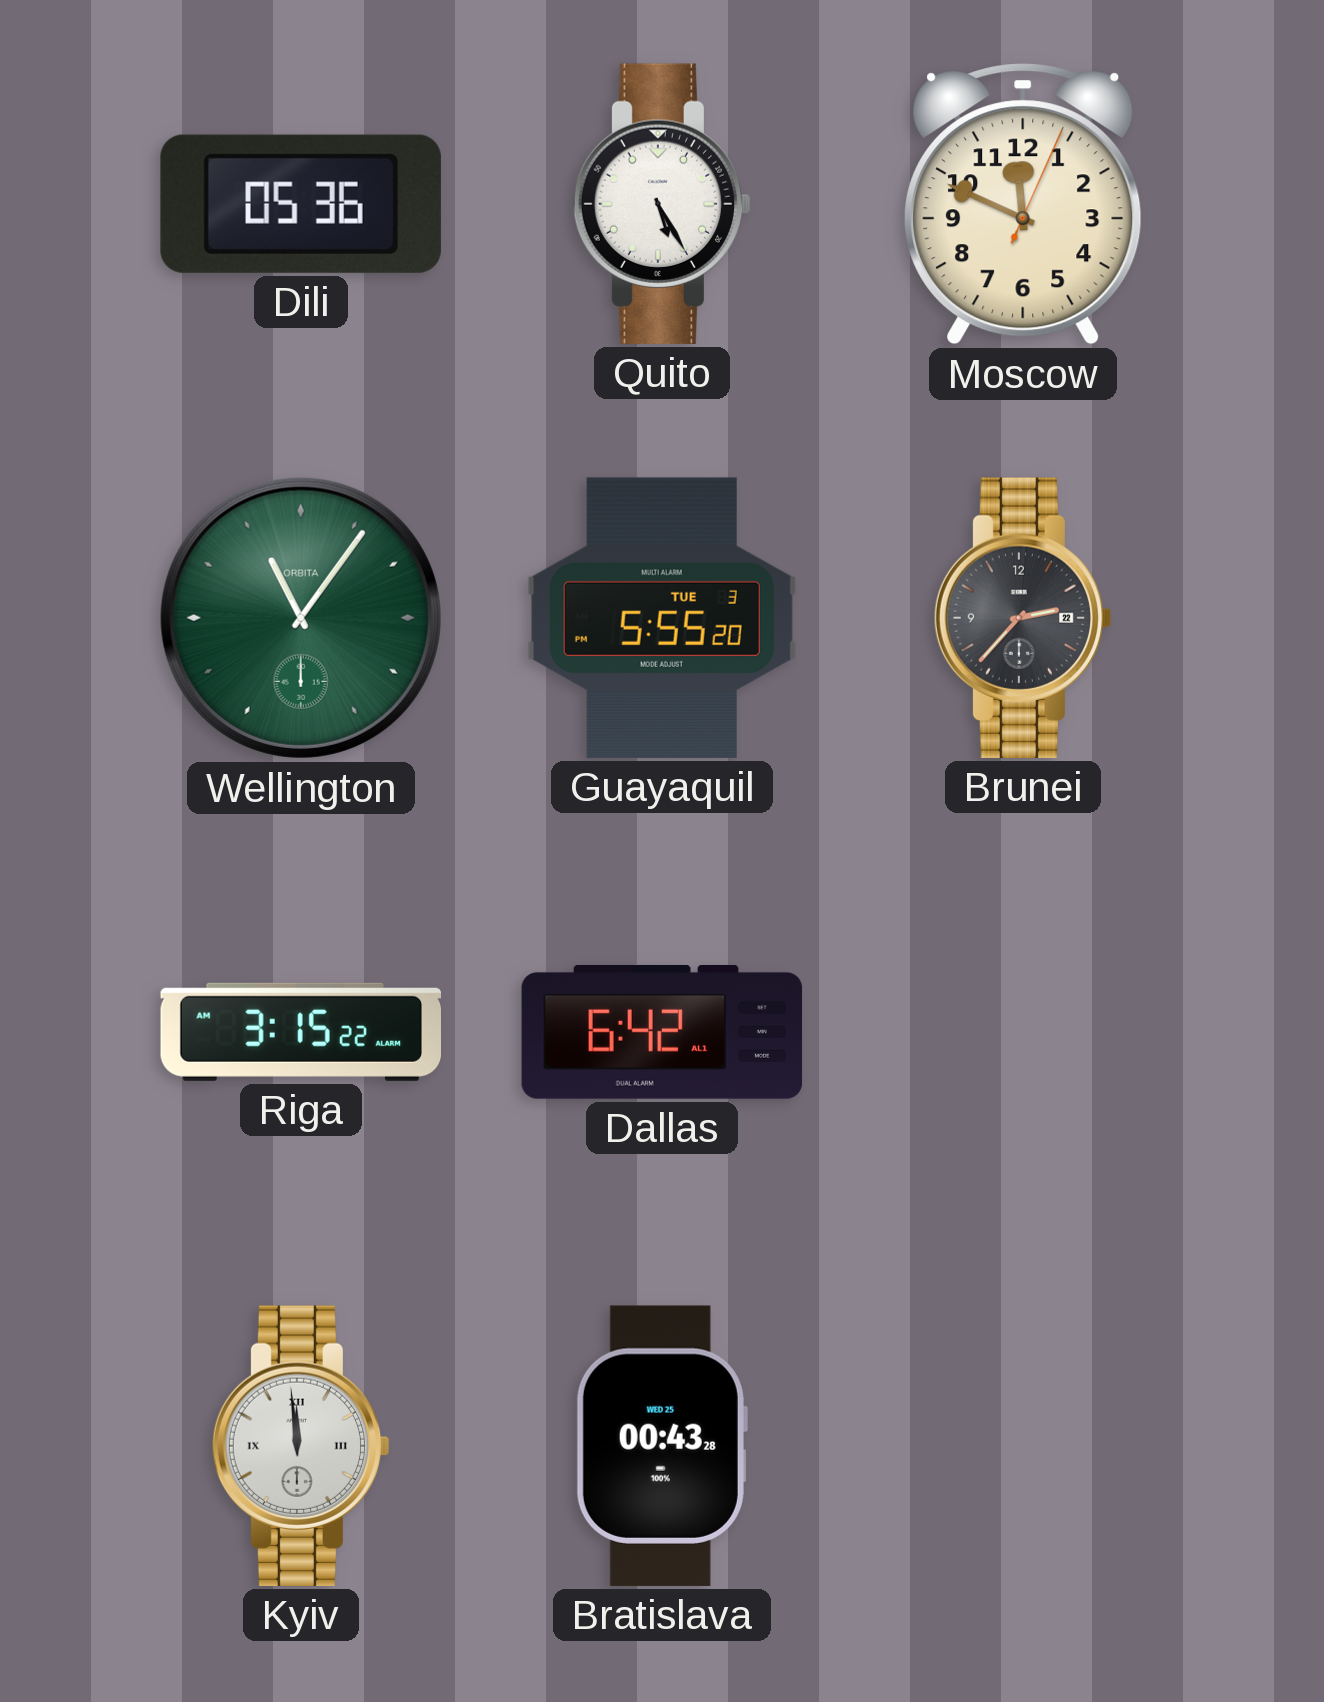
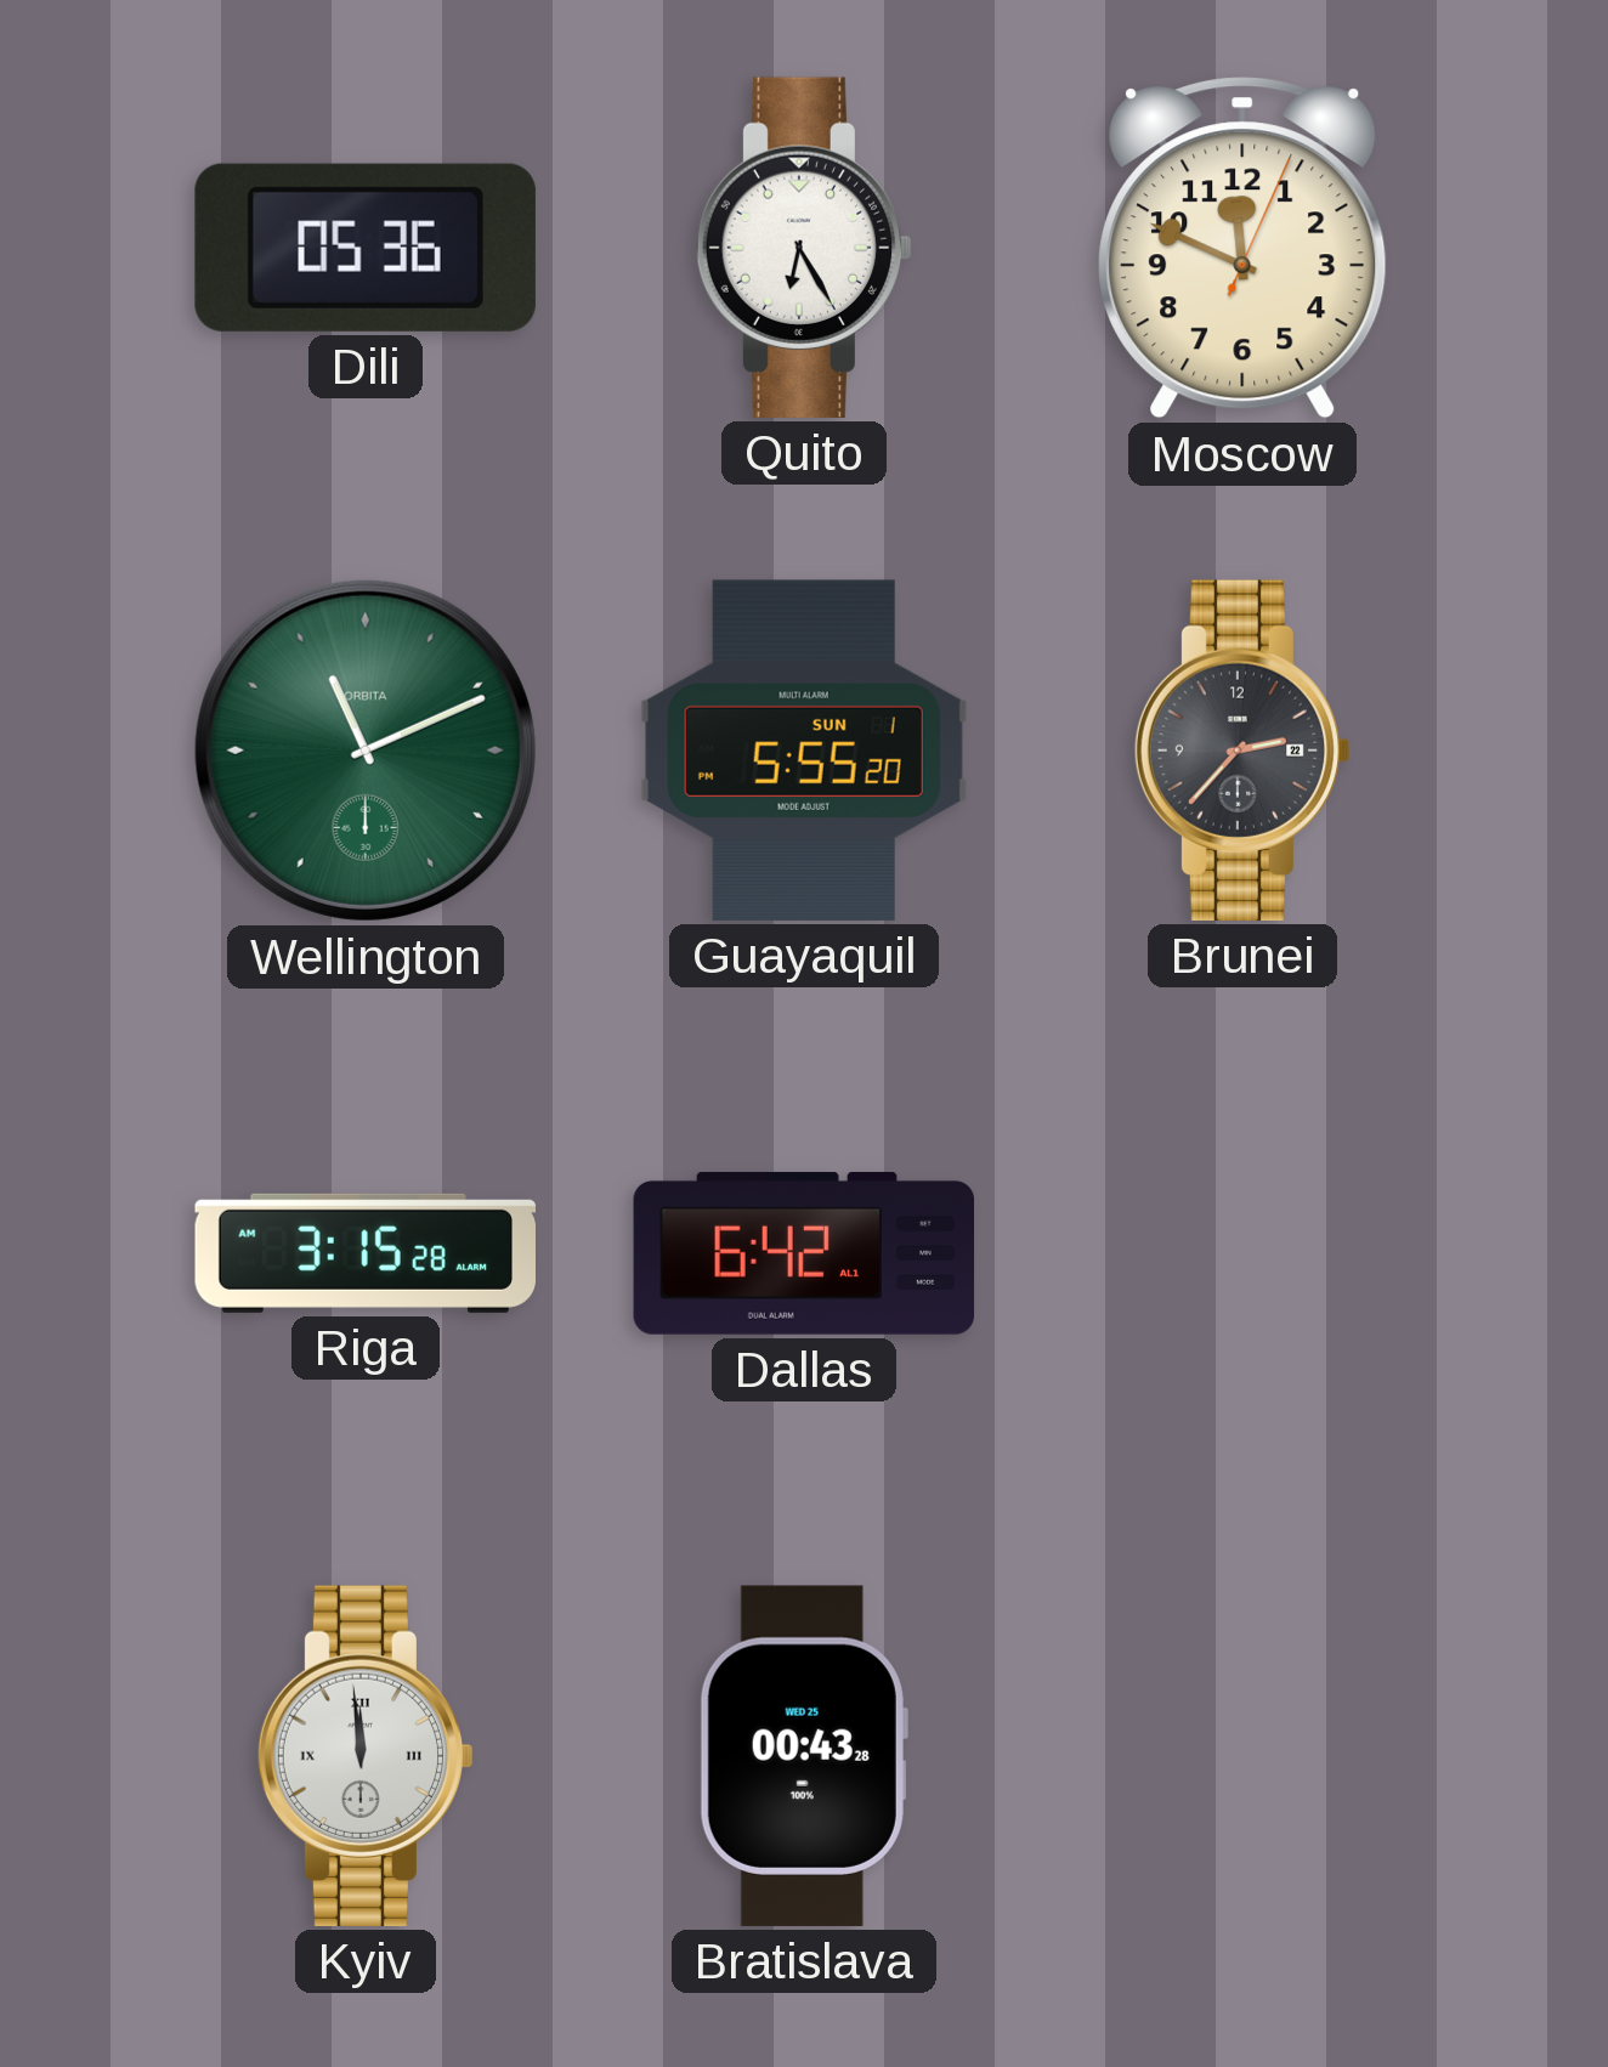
Quito: 5:25 -> 6:25
Wellington: 11:06 -> 11:11
Guayaquil date: TUE 3 -> SUN 1
Riga: 3:15:22 -> 3:15:28
